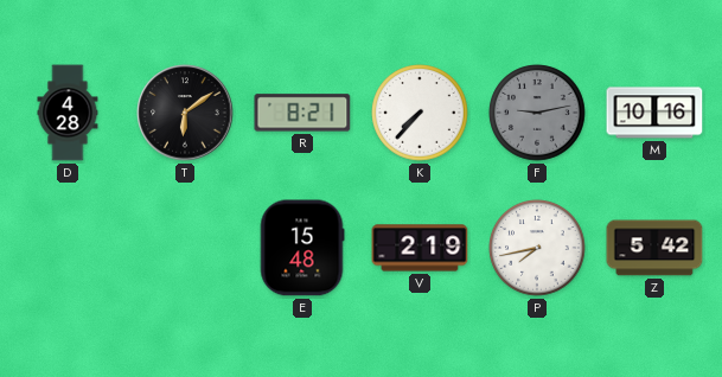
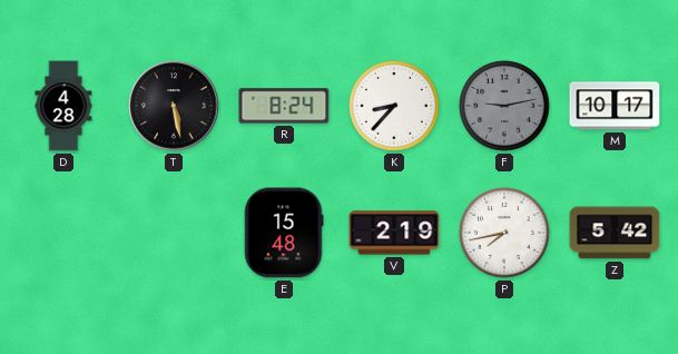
T: 6:09 -> 5:28
R: 8:21 -> 8:24
K: 7:37 -> 8:37
M: 10:16 -> 10:17
